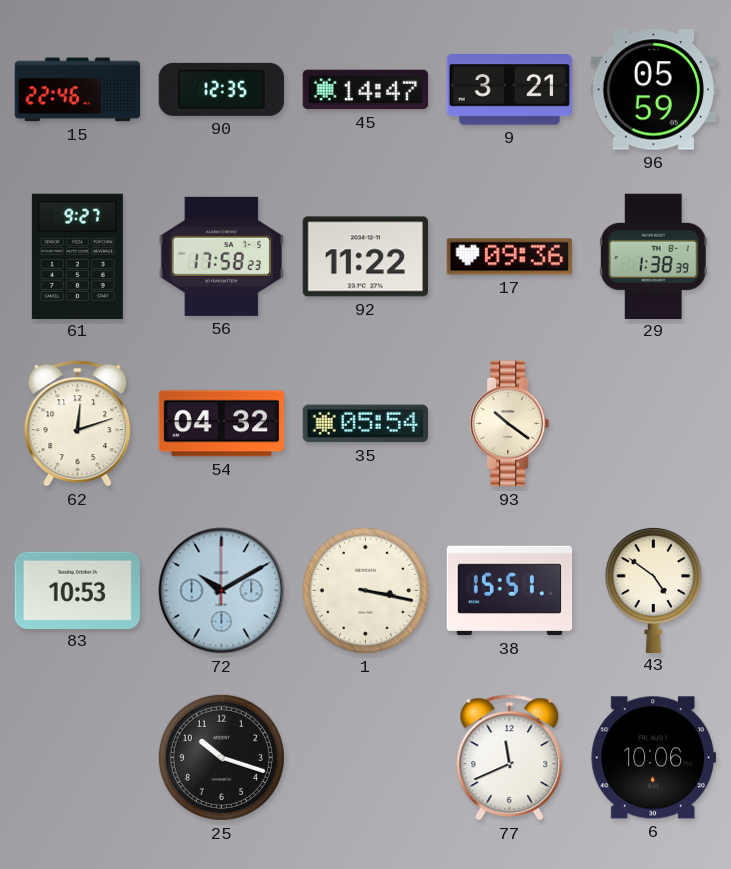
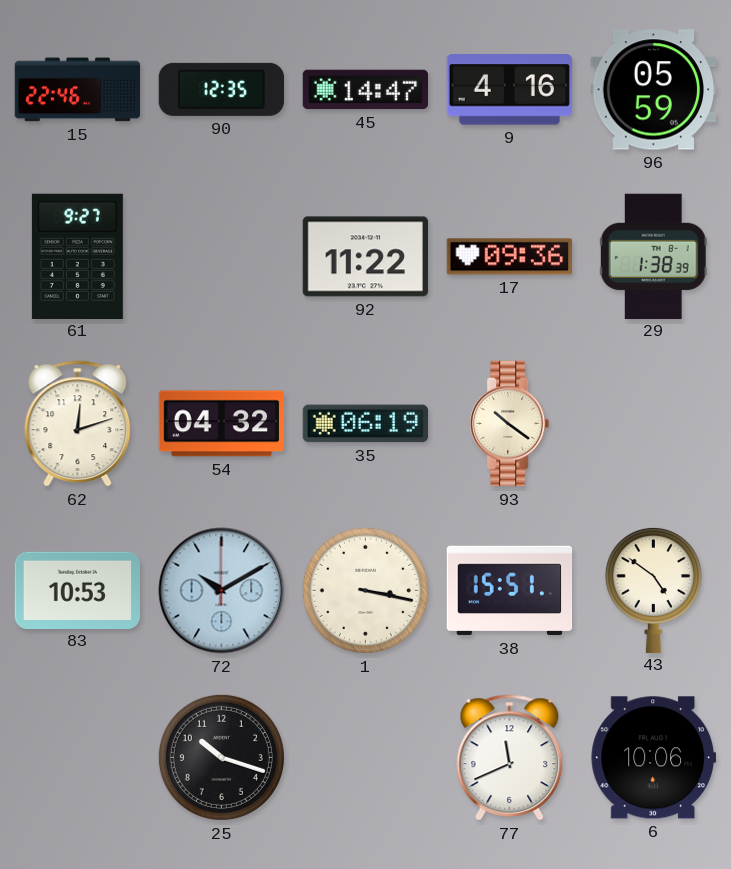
9: 3:21 -> 4:16
56: 17:58 -> none
35: 05:54 -> 06:19
